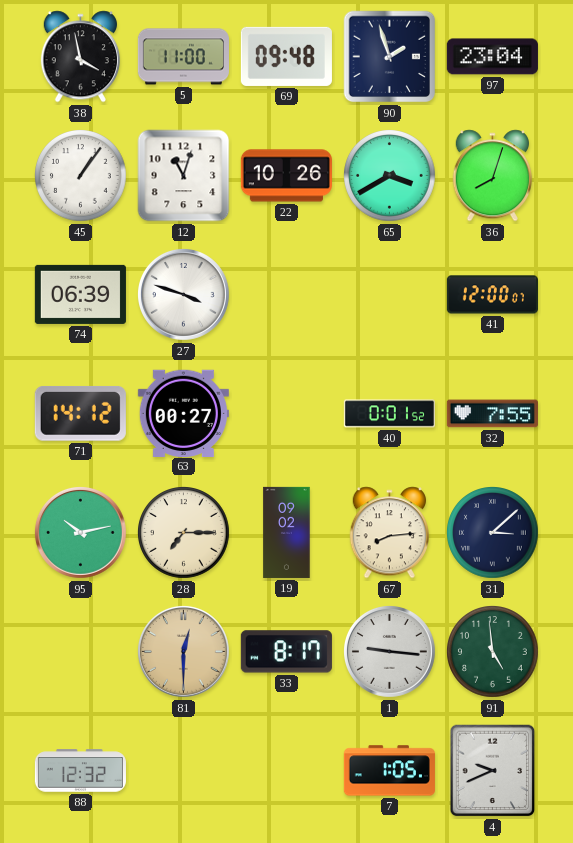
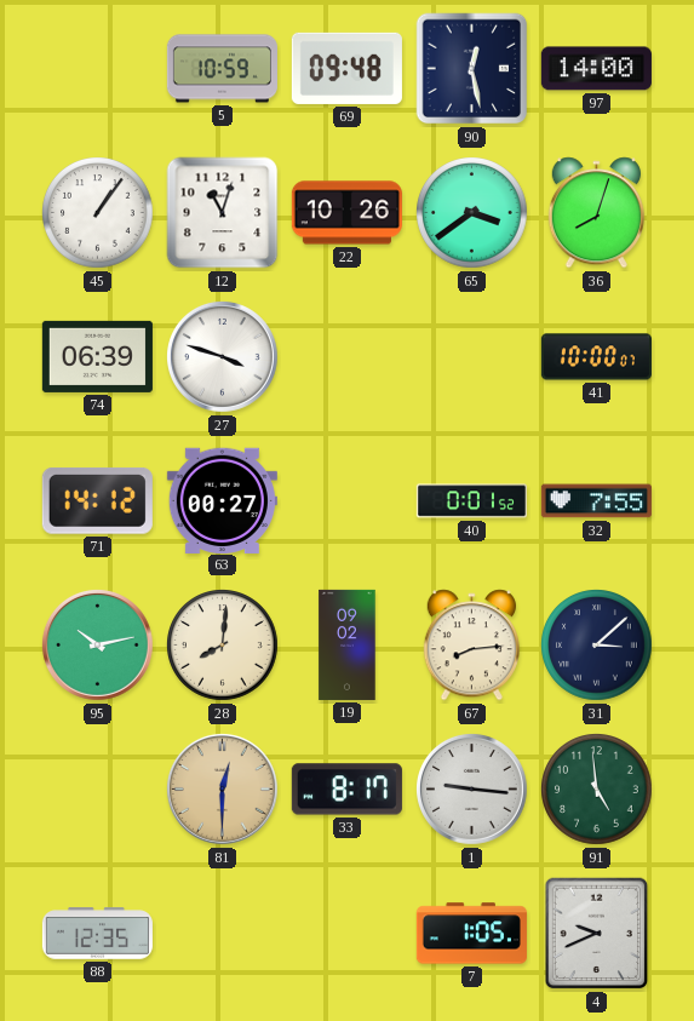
38: 3:58 -> none
5: 11:00 -> 10:59
90: 1:57 -> 12:28
97: 23:04 -> 14:00
65: 3:40 -> 3:39
41: 12:00 -> 10:00
28: 7:15 -> 8:01
88: 12:32 -> 12:35
